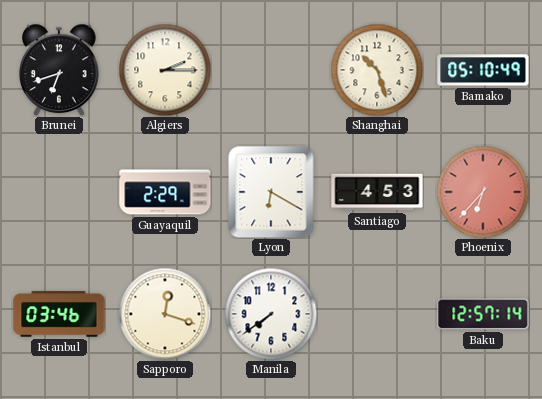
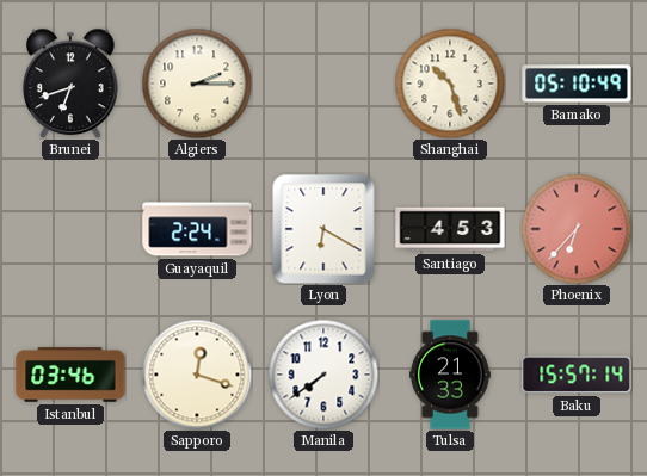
Guayaquil: 2:29 -> 2:24
Tulsa: none -> 21:33
Baku: 12:57 -> 15:57
